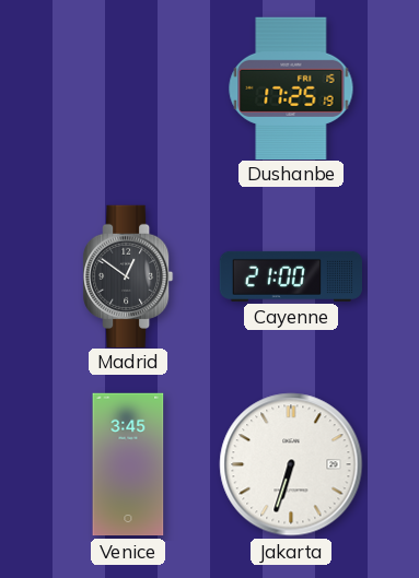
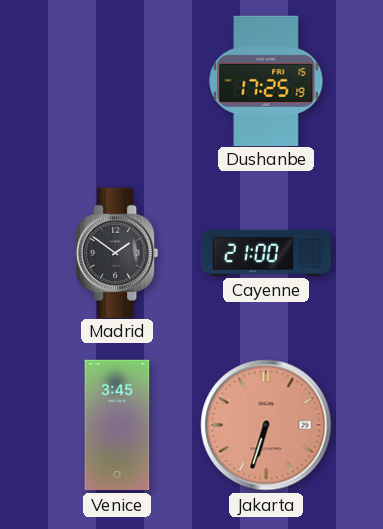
Madrid: 12:51 -> 1:51
Jakarta dial: white -> salmon
